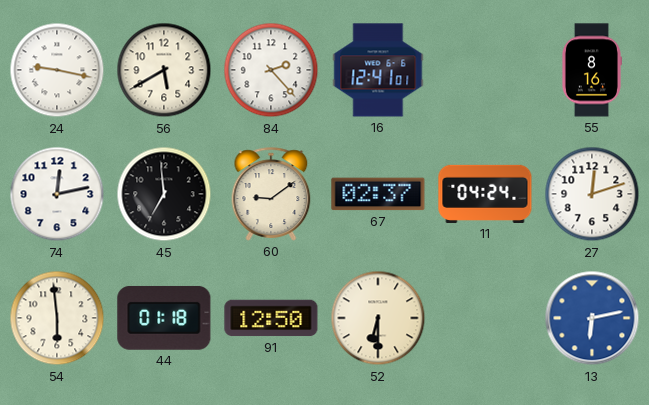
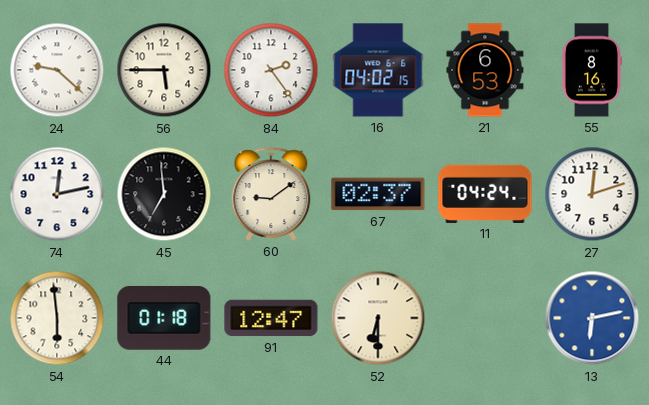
24: 9:17 -> 9:22
56: 5:40 -> 5:45
84: 2:23 -> 2:24
16: 12:41 -> 04:02
21: none -> 6:53
91: 12:50 -> 12:47
